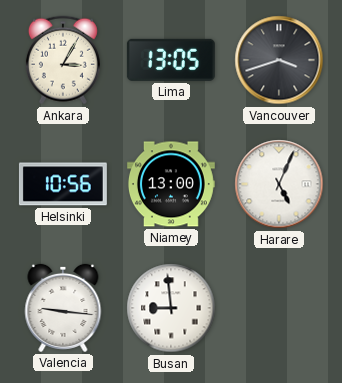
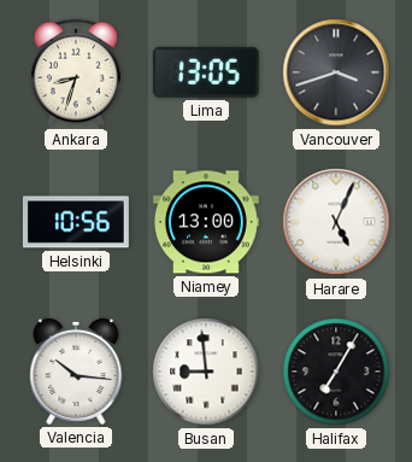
Ankara: 3:05 -> 8:33
Valencia: 9:16 -> 10:16
Halifax: none -> 7:05
